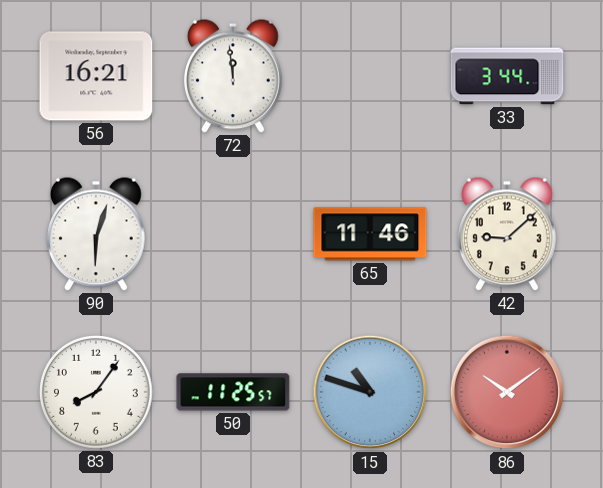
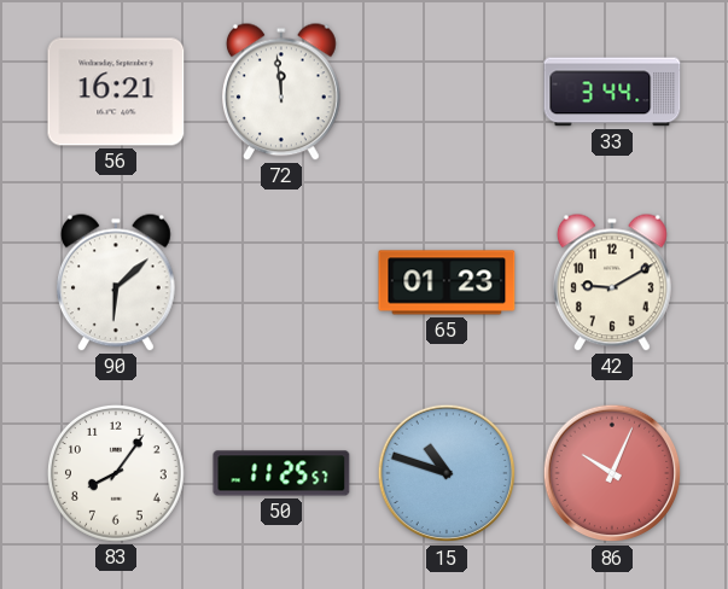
90: 6:03 -> 6:08
65: 11:46 -> 01:23
42: 9:08 -> 9:10
86: 10:09 -> 10:04
